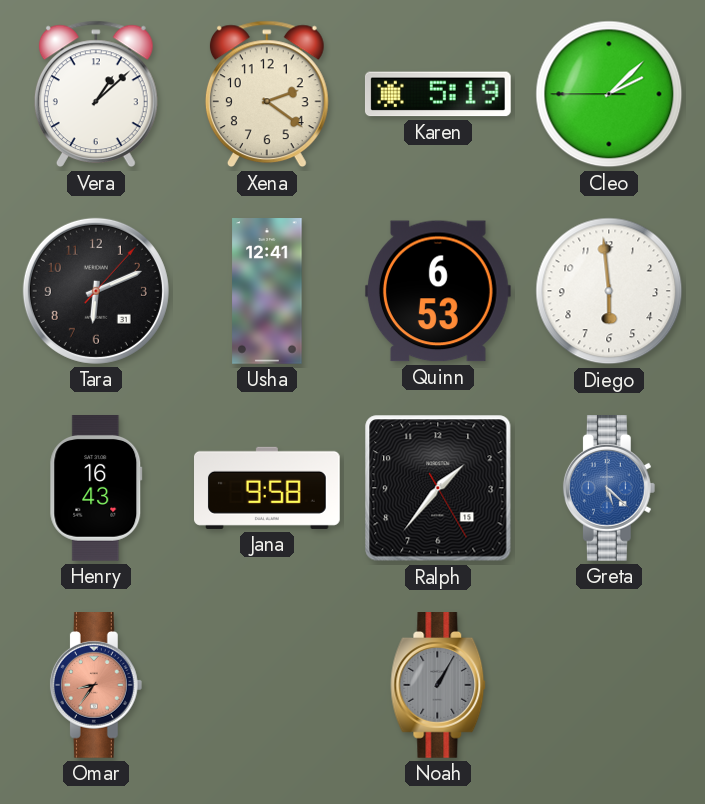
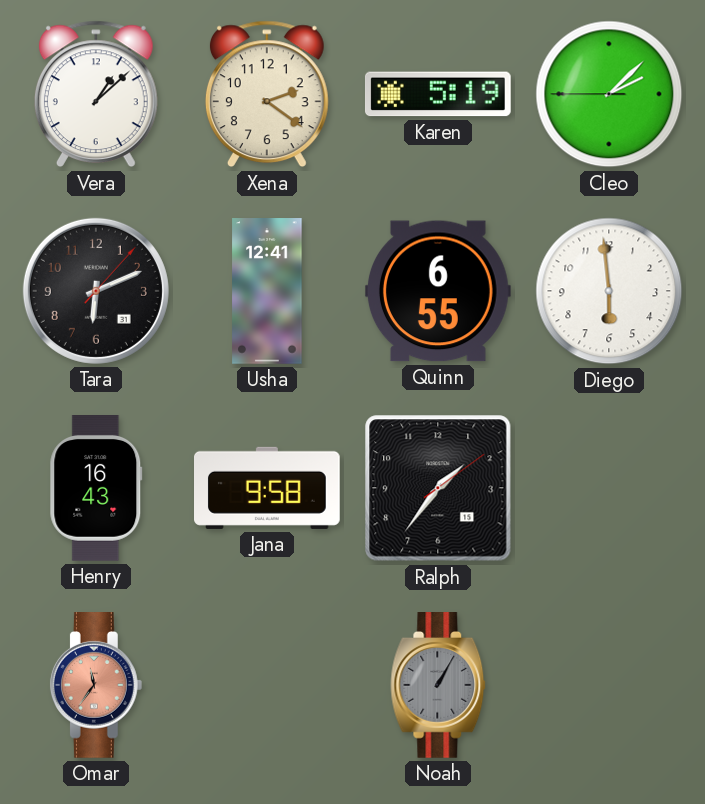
Quinn: 6:53 -> 6:55
Ralph: 1:36:25 -> 1:36:09
Greta: 5:22 -> none
Omar: 8:36 -> 11:36
